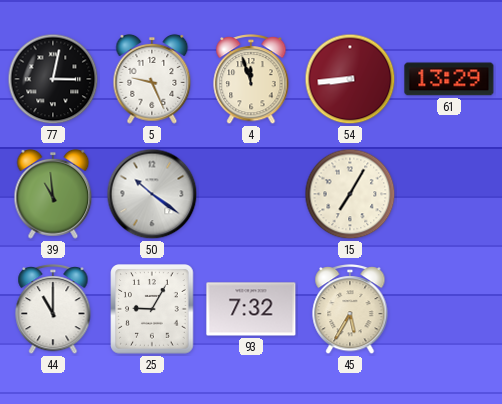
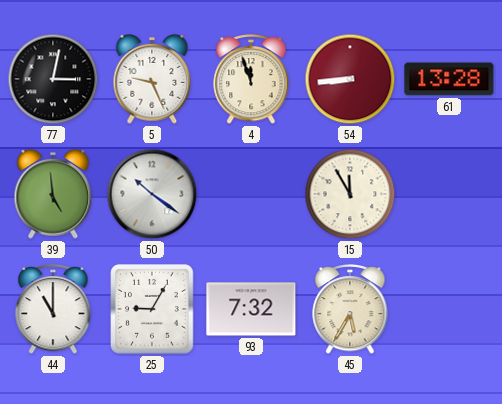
61: 13:29 -> 13:28
39: 10:59 -> 4:59
15: 7:05 -> 11:55
